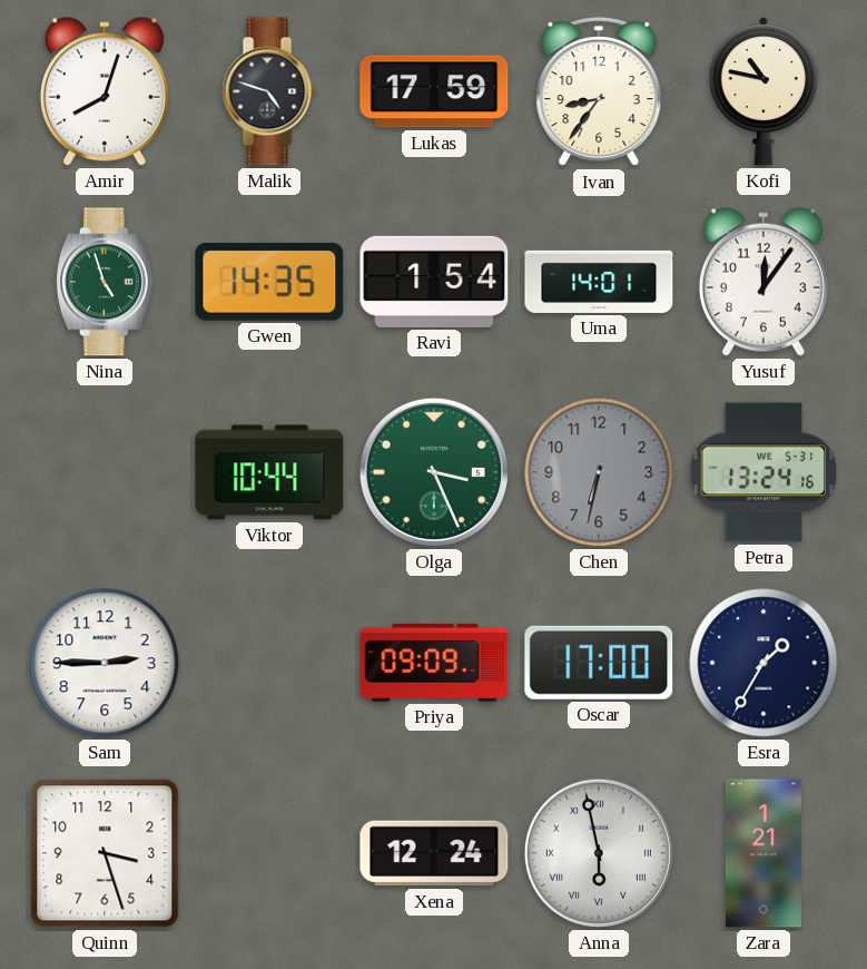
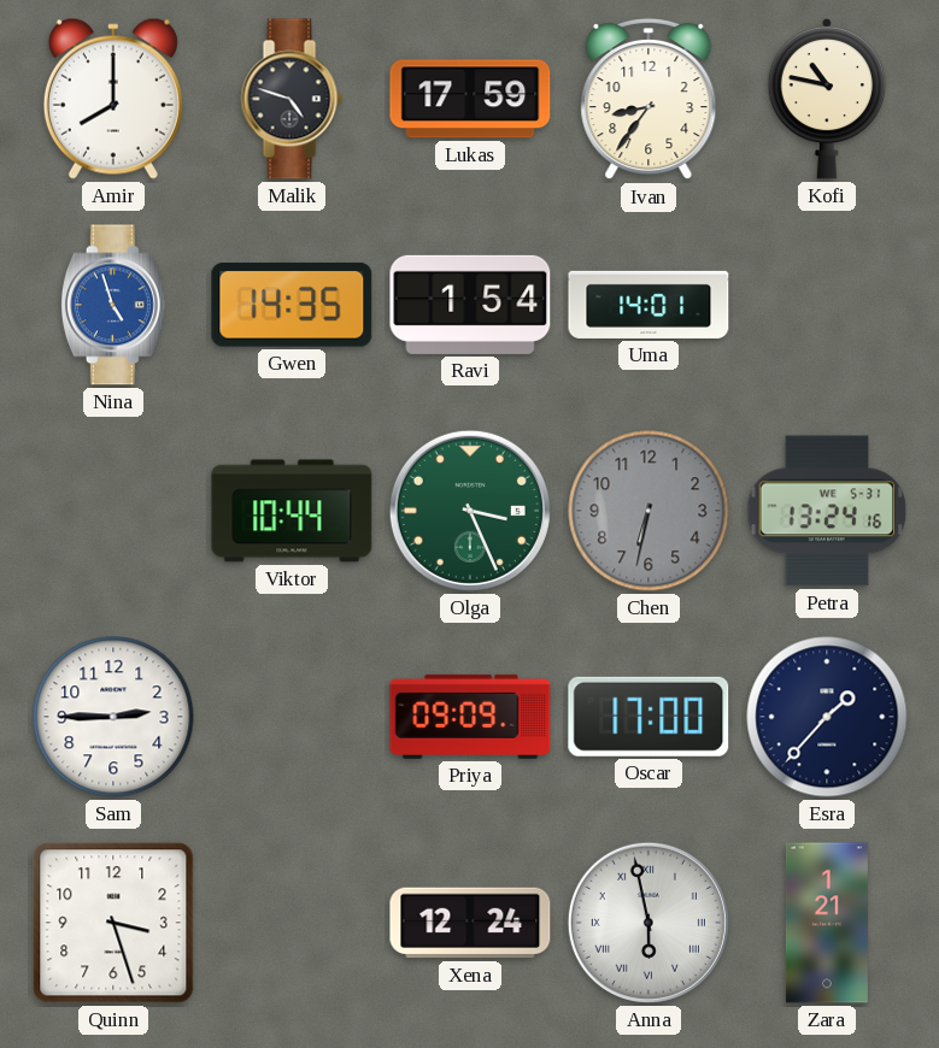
Amir: 8:03 -> 8:00
Nina dial: green -> blue
Yusuf: 12:06 -> none
Esra: 1:35 -> 1:37
